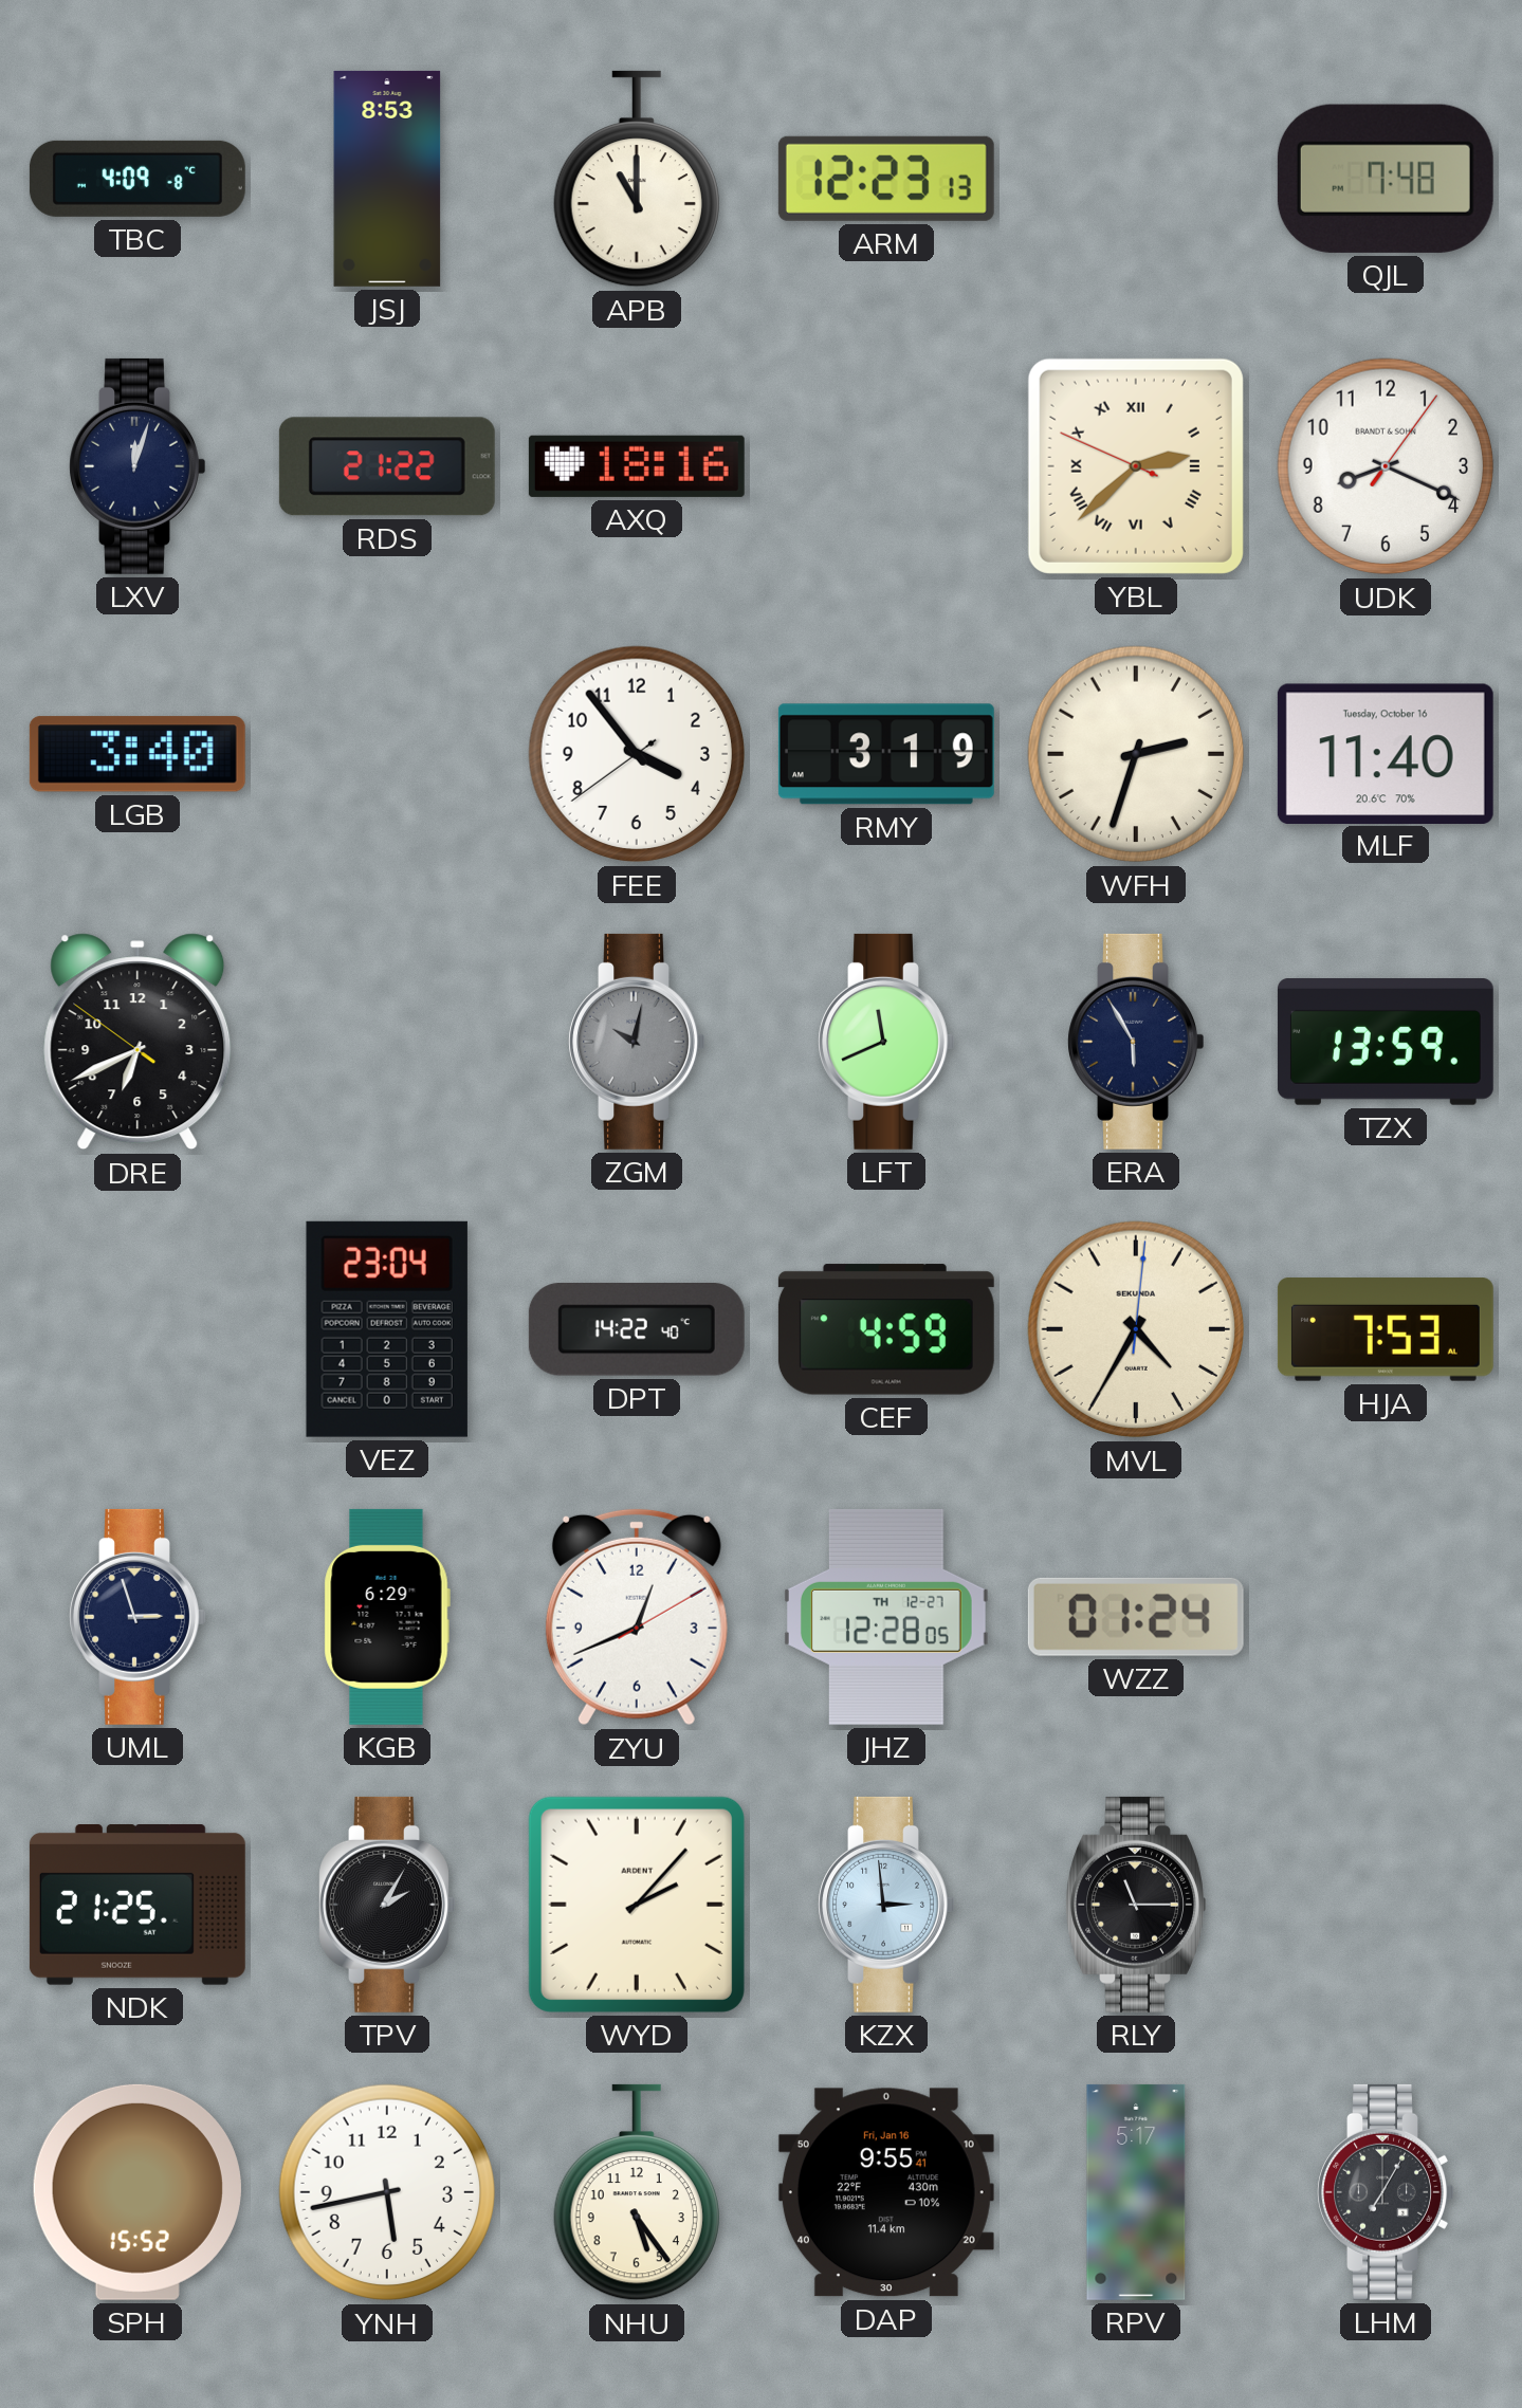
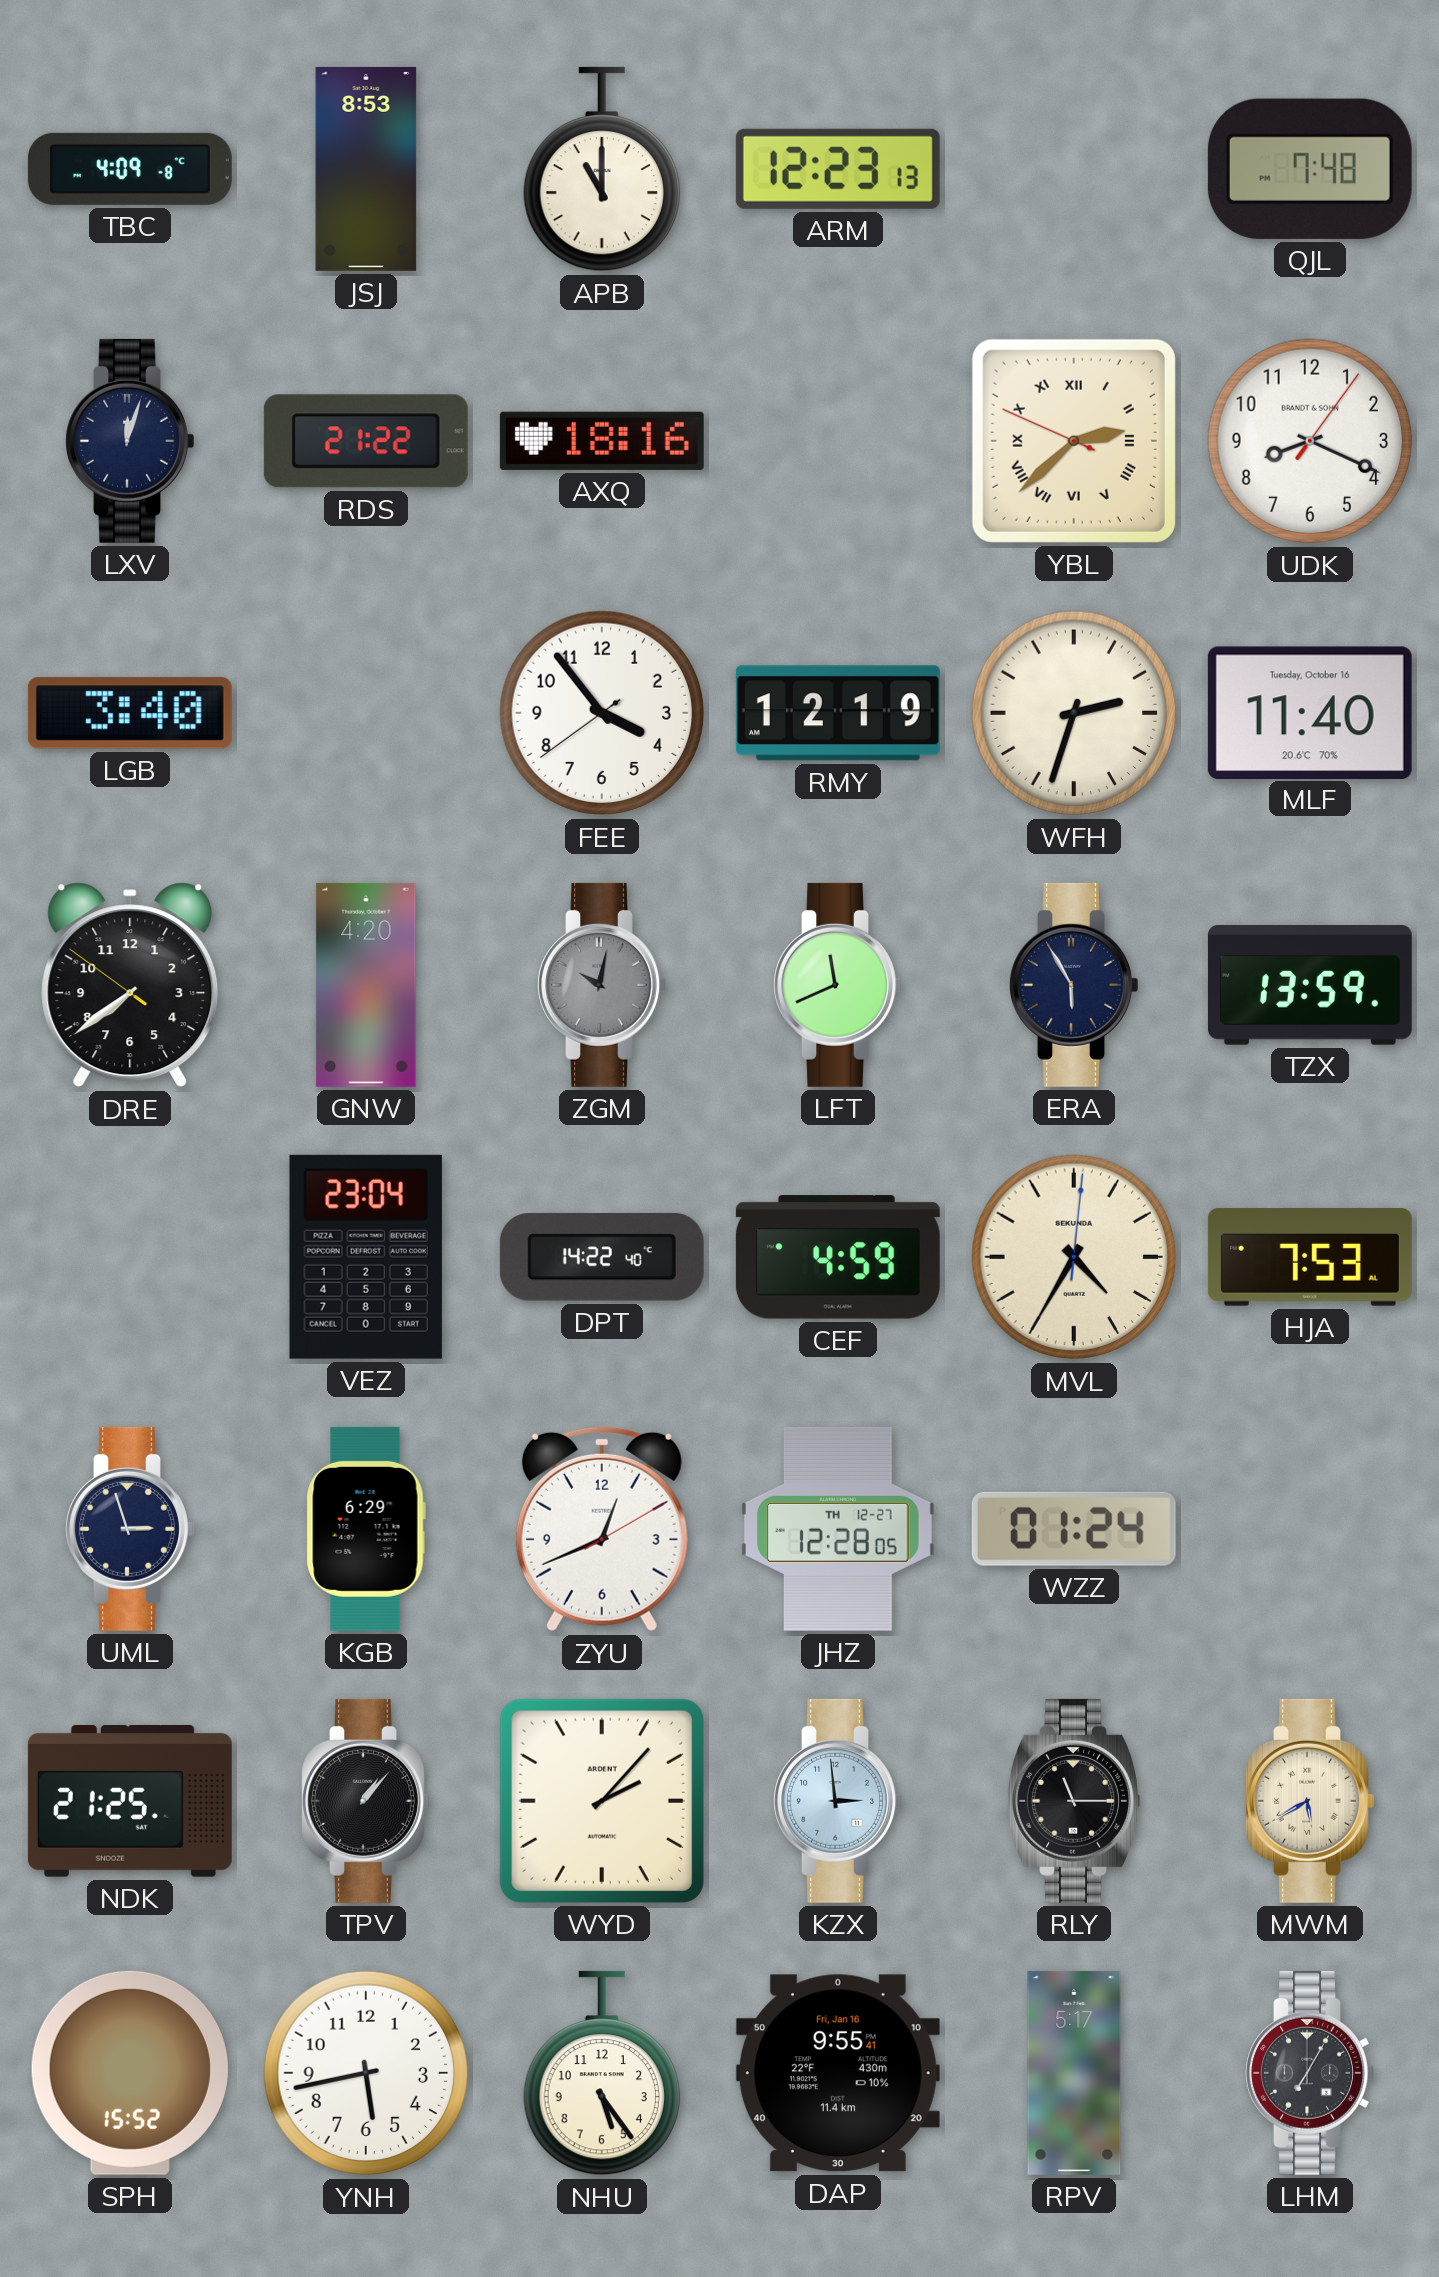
RMY: 3:19 -> 12:19
DRE: 6:40 -> 7:38
GNW: none -> 4:20
TPV: 2:05 -> 1:07
MWM: none -> 5:40
